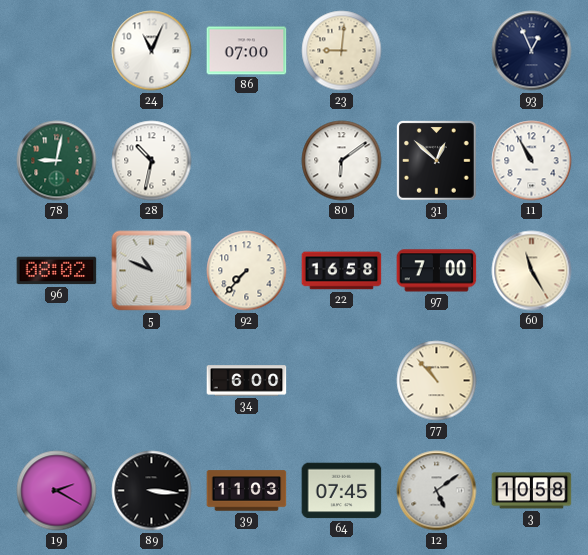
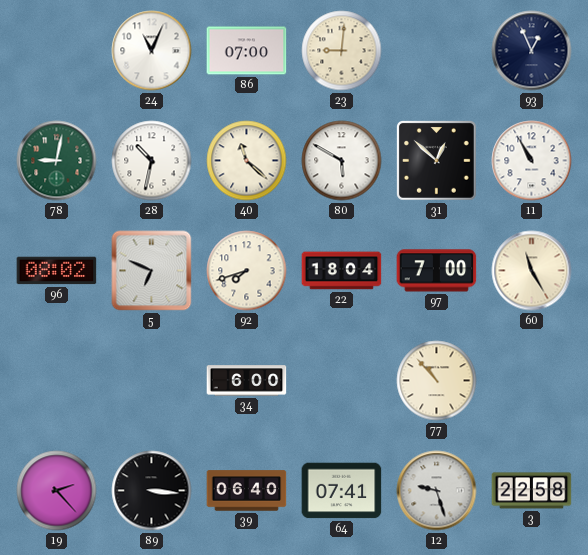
40: none -> 11:22
80: 6:09 -> 5:50
5: 10:49 -> 6:49
92: 7:37 -> 7:42
22: 16:58 -> 18:04
19: 2:20 -> 2:23
39: 11:03 -> 06:40
64: 07:45 -> 07:41
12: 5:09 -> 9:27
3: 10:58 -> 22:58
